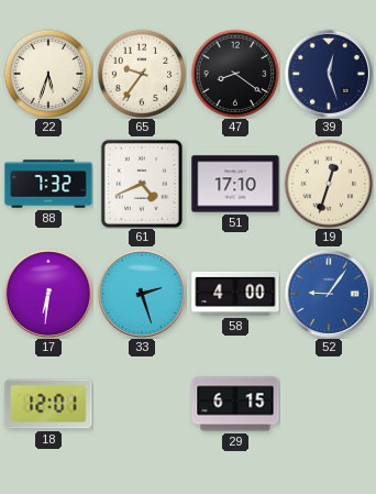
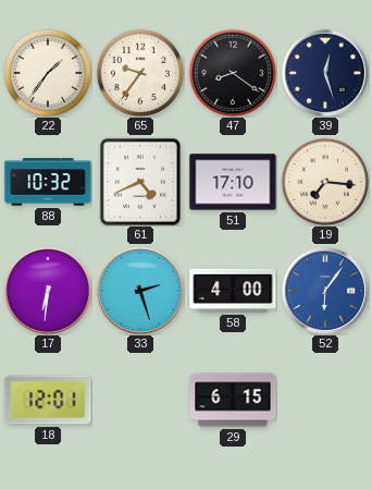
22: 5:33 -> 1:36
88: 7:32 -> 10:32
19: 12:33 -> 7:16
52: 9:06 -> 6:06
